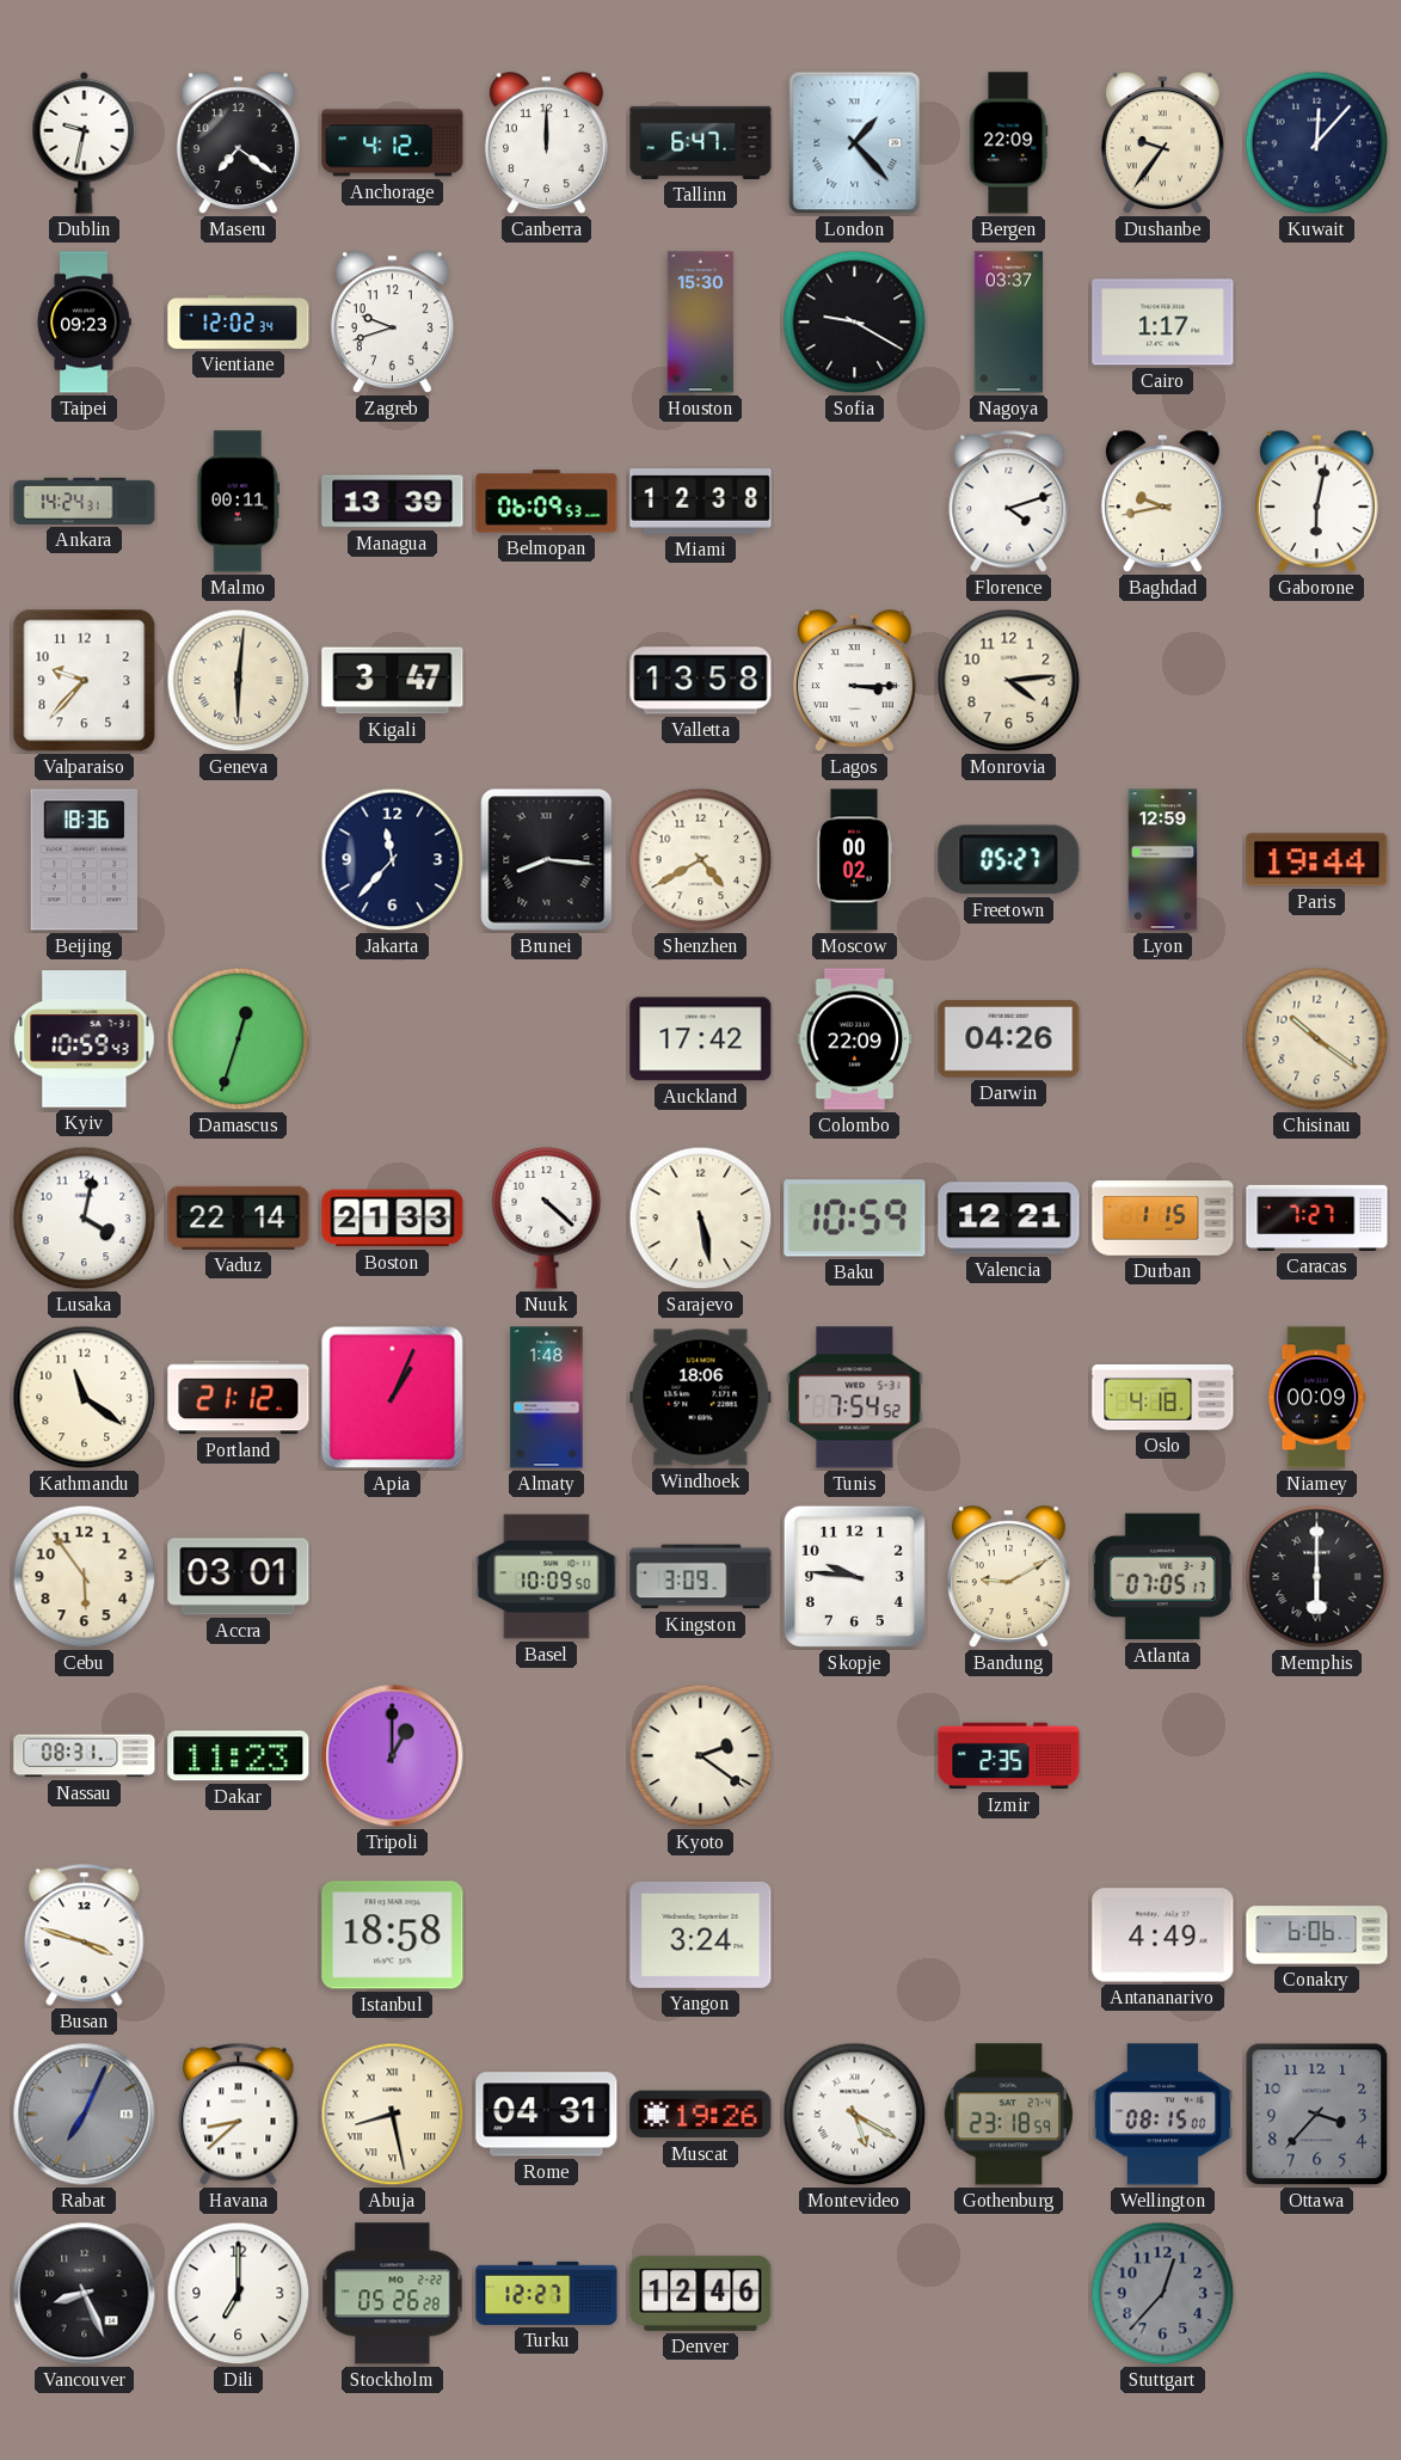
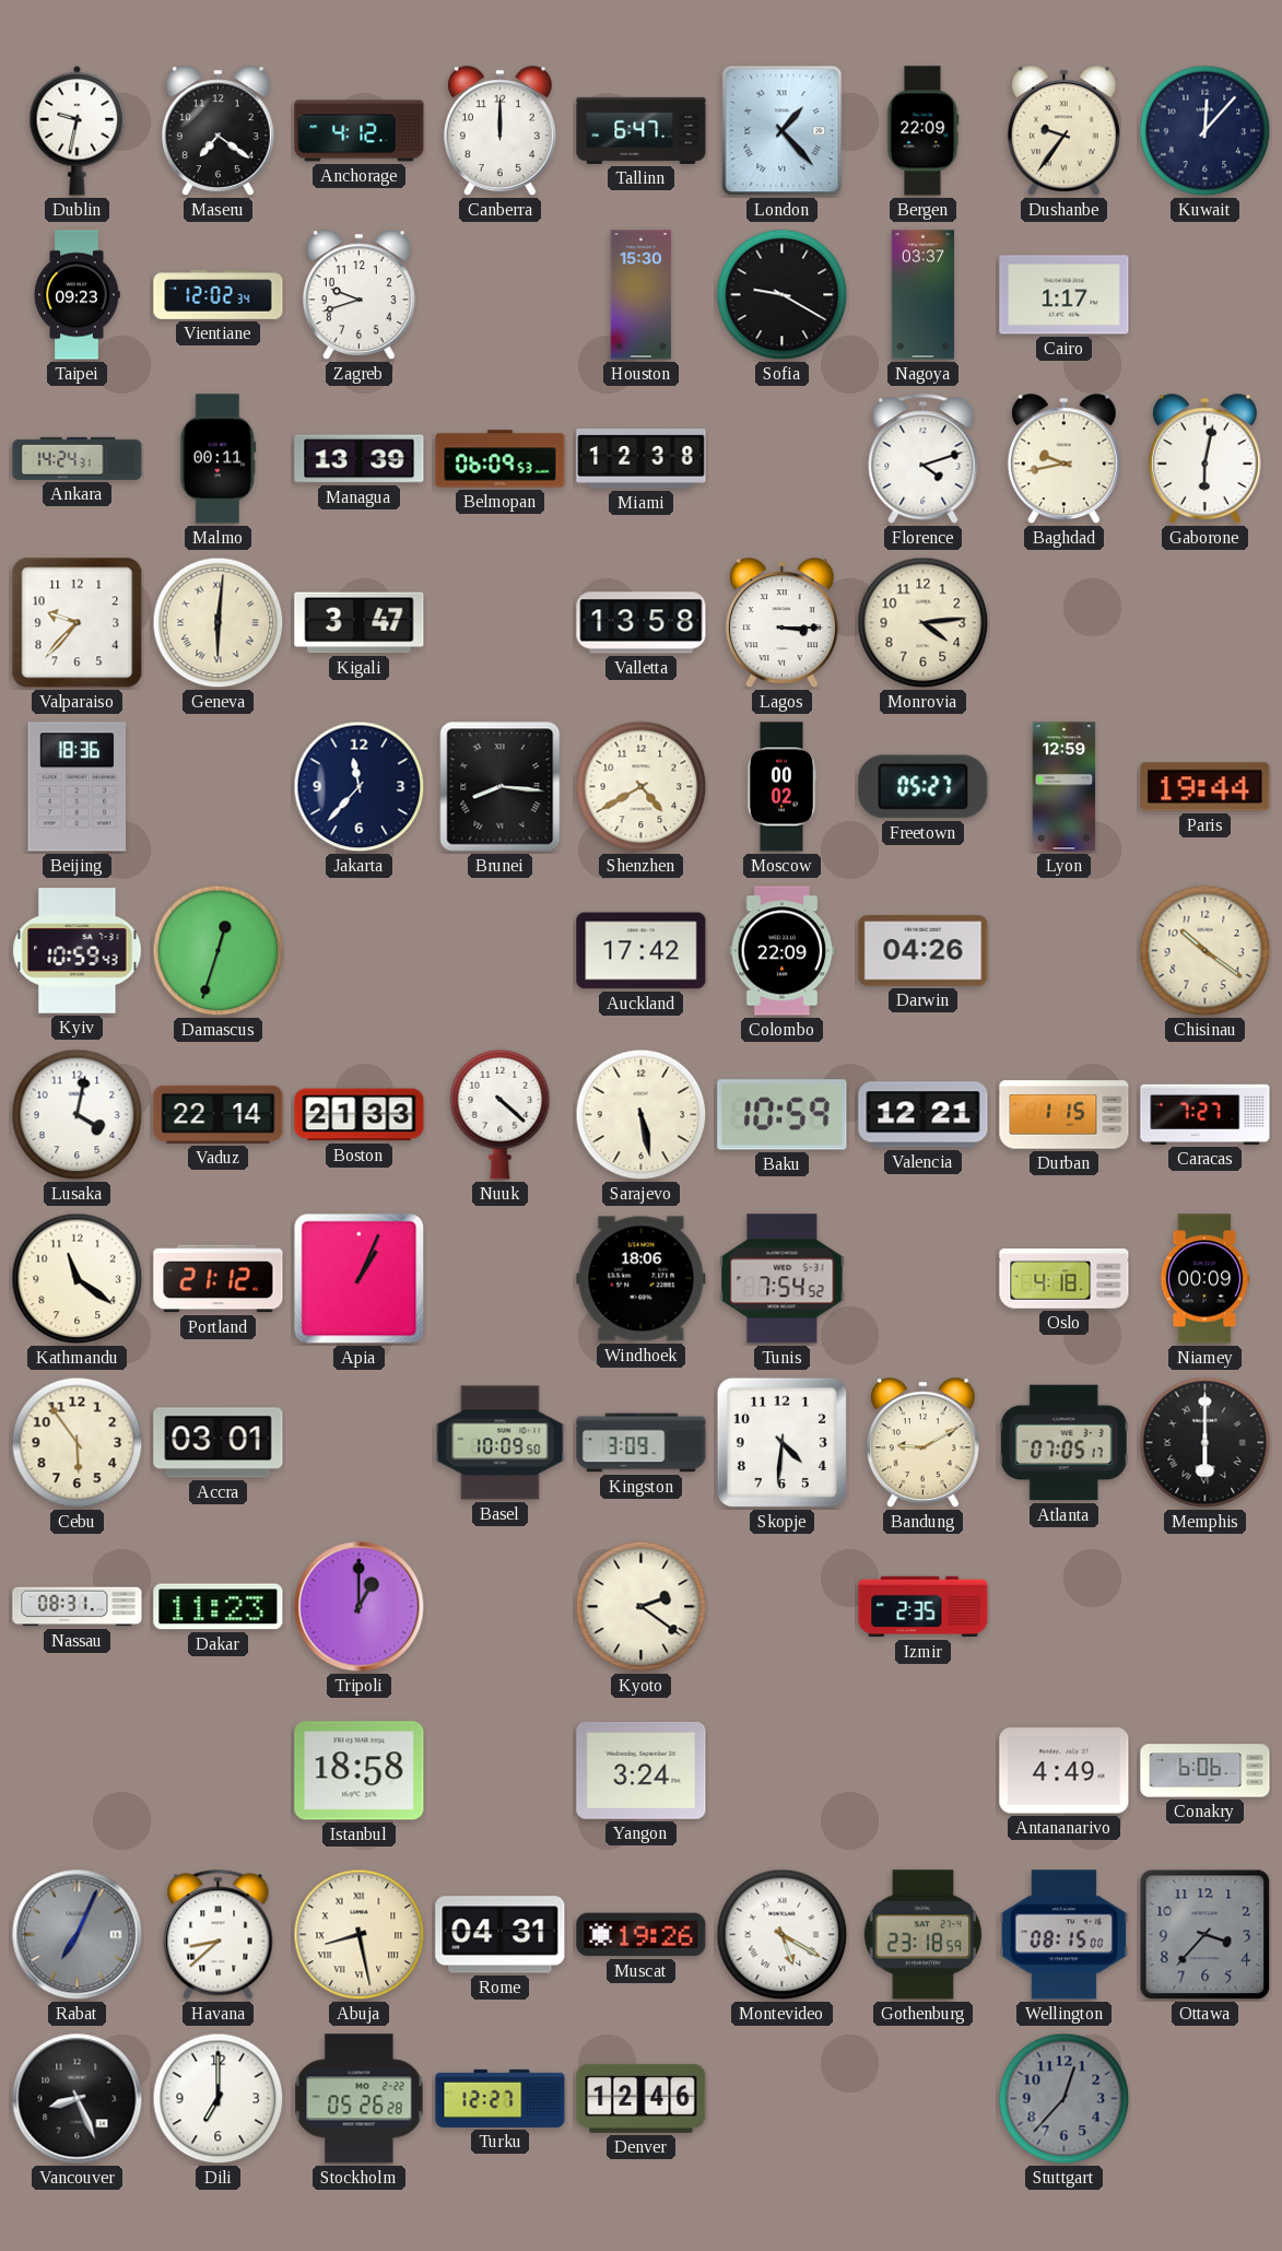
Almaty: 1:48 -> none
Skopje: 9:46 -> 4:31
Busan: 3:48 -> none
